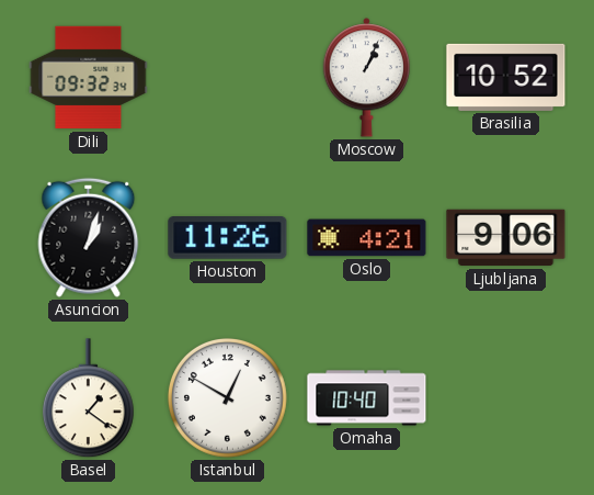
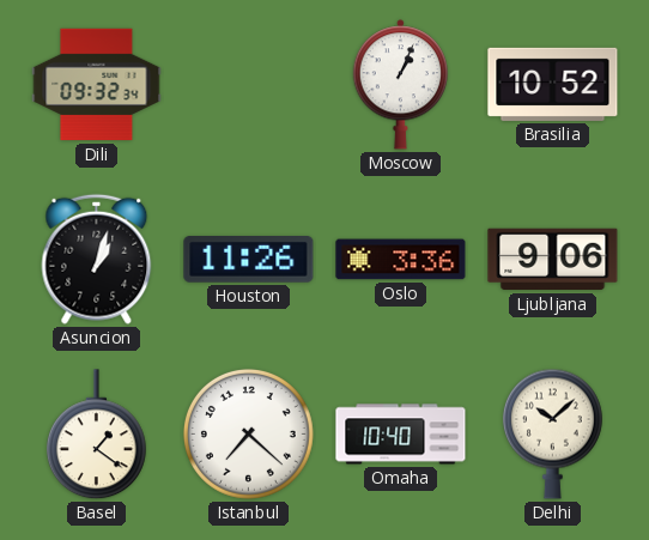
Oslo: 4:21 -> 3:36
Istanbul: 12:50 -> 7:22
Delhi: none -> 10:08
